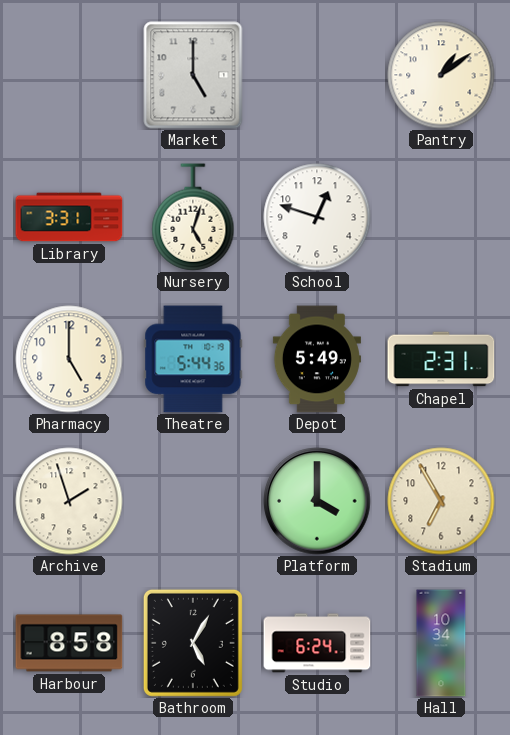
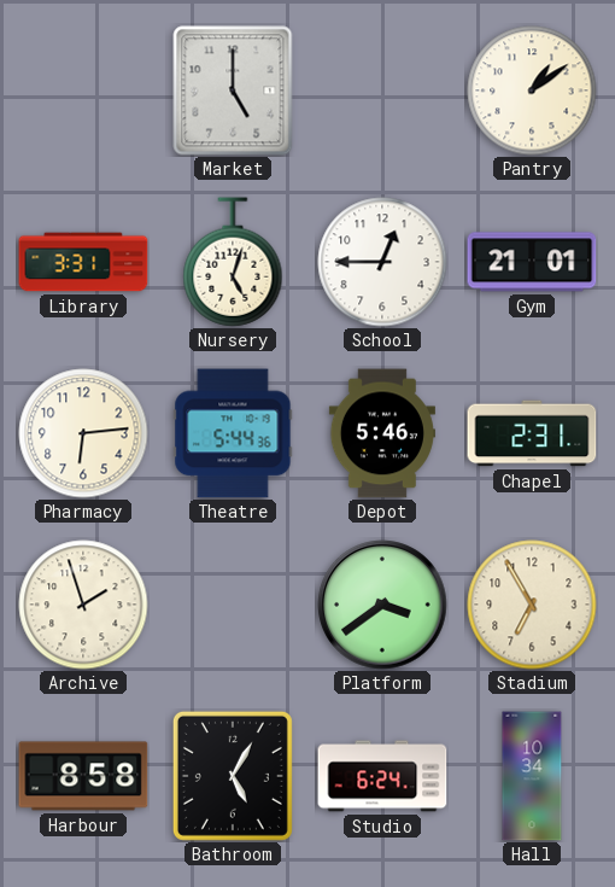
School: 12:48 -> 12:45
Gym: none -> 21:01
Pharmacy: 5:00 -> 6:14
Depot: 5:49 -> 5:46
Platform: 4:00 -> 3:39
